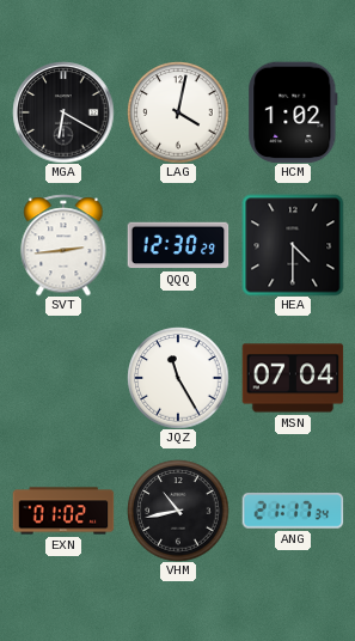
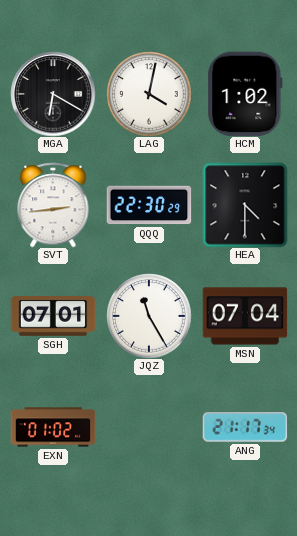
QQQ: 12:30 -> 22:30
SGH: none -> 07:01
VHM: 10:43 -> none
